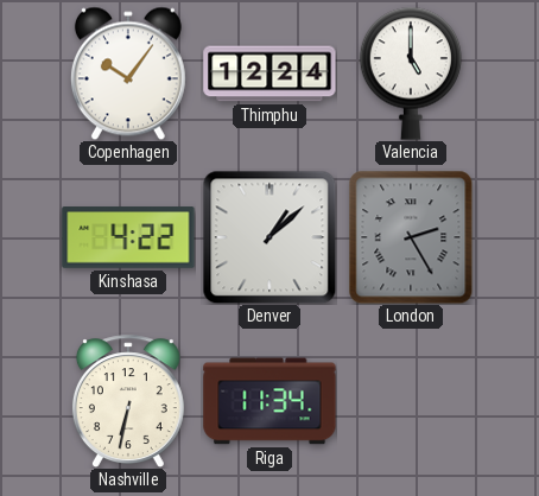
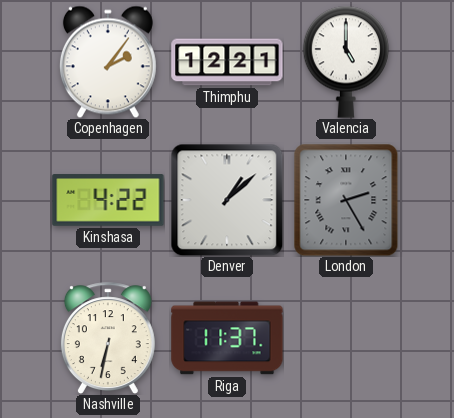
Copenhagen: 10:06 -> 2:06
Thimphu: 12:24 -> 12:21
Riga: 11:34 -> 11:37
